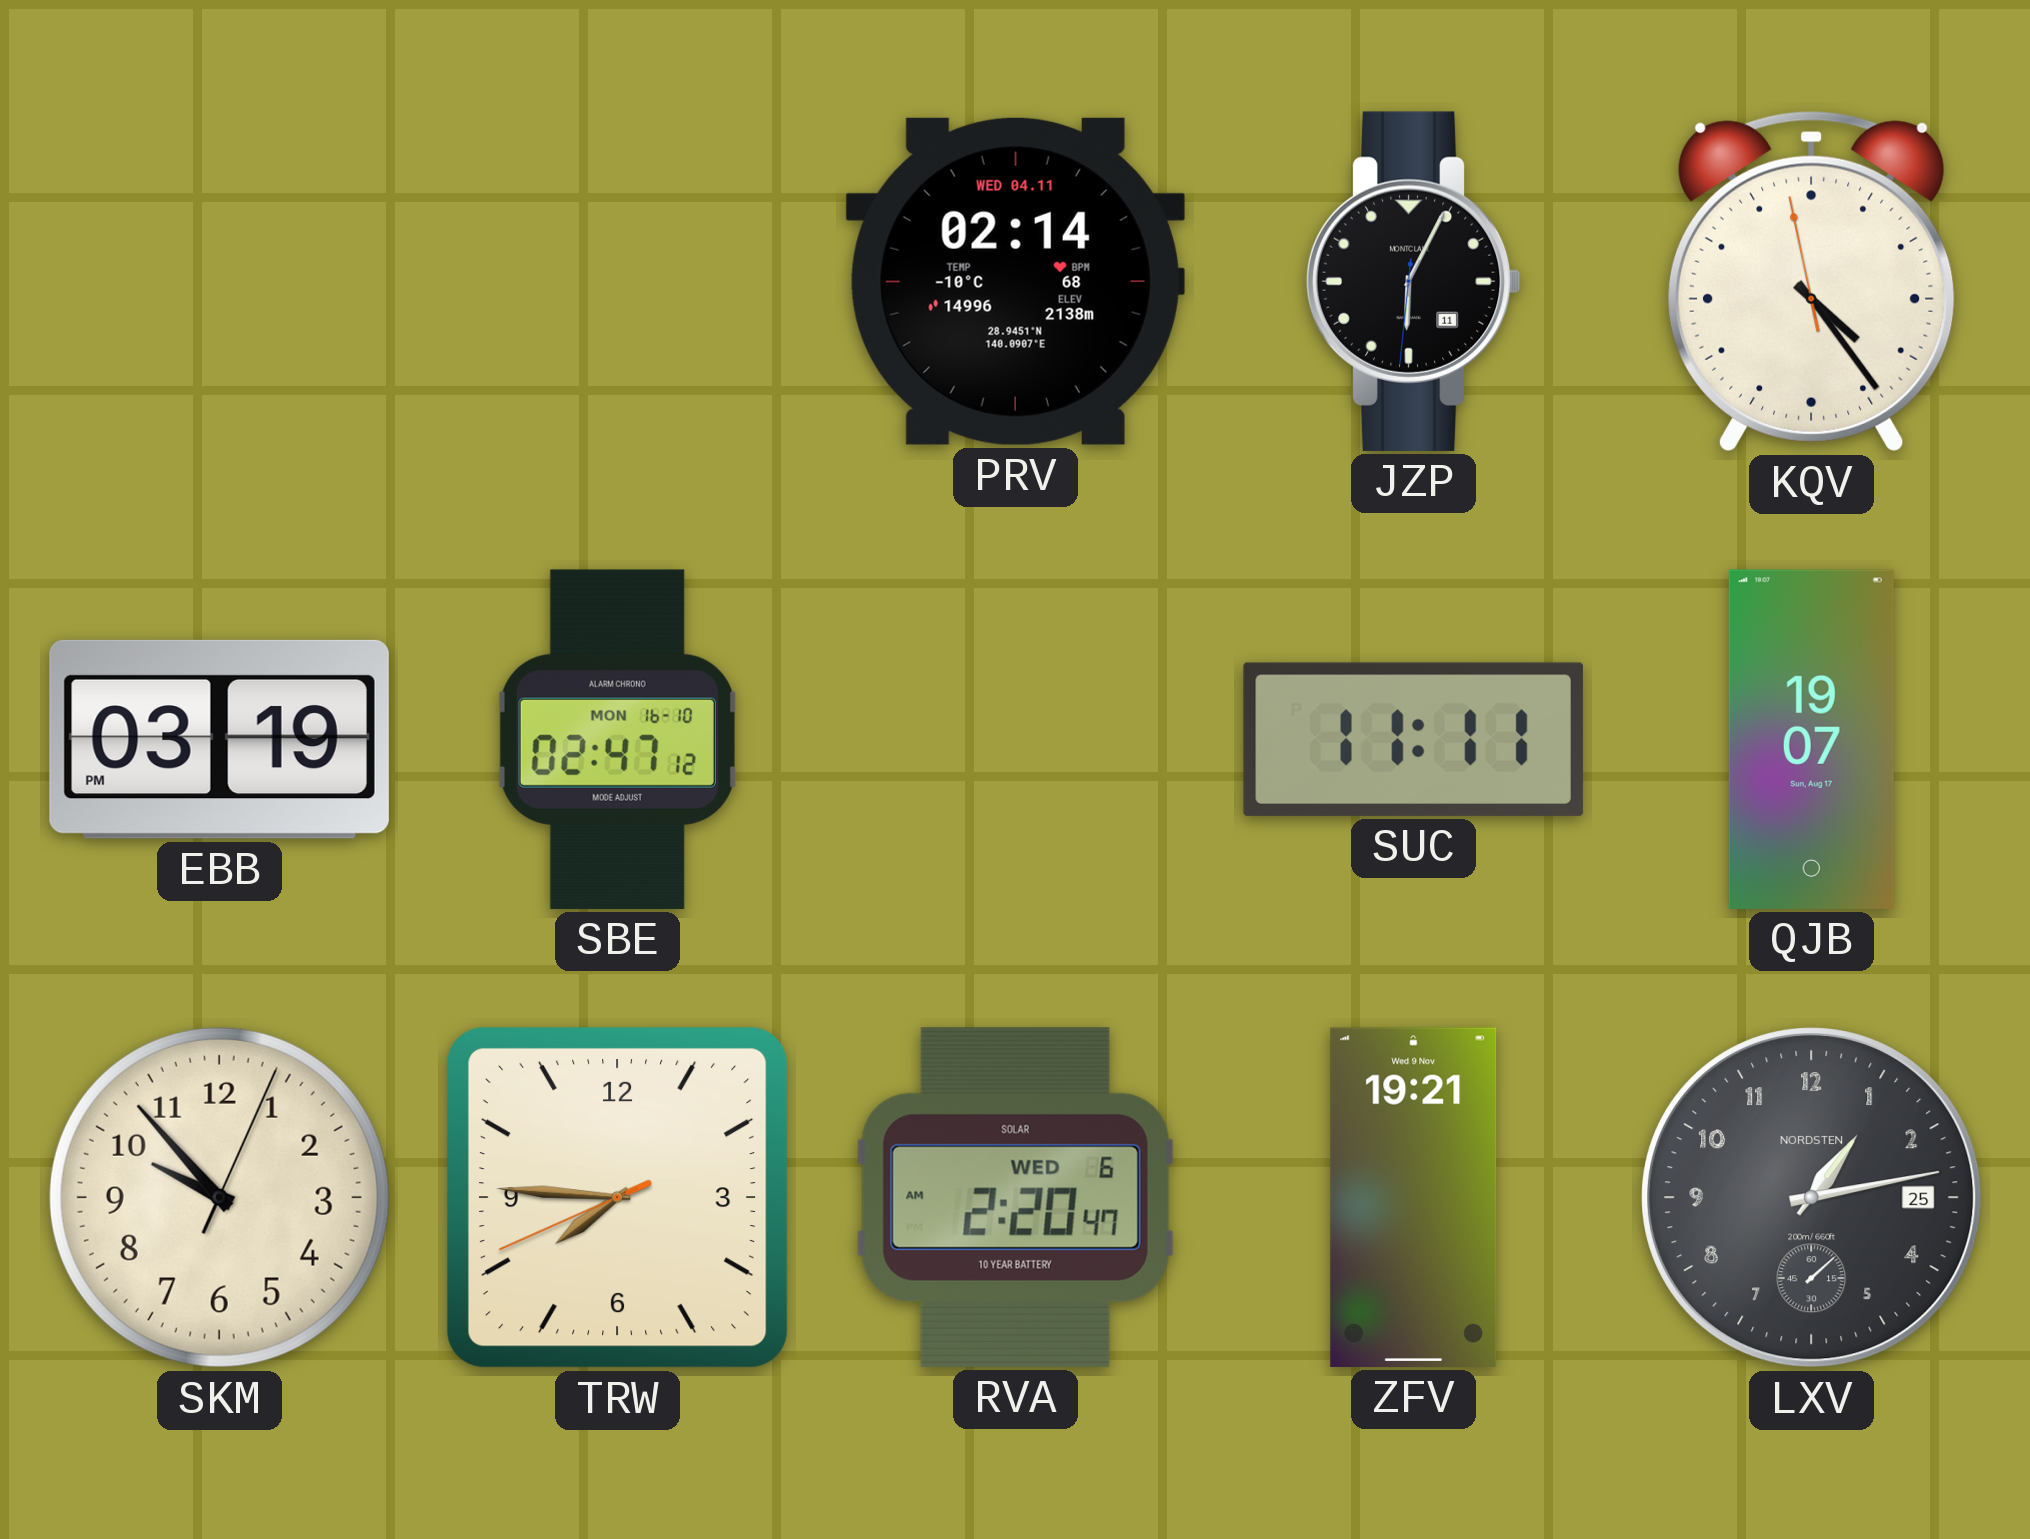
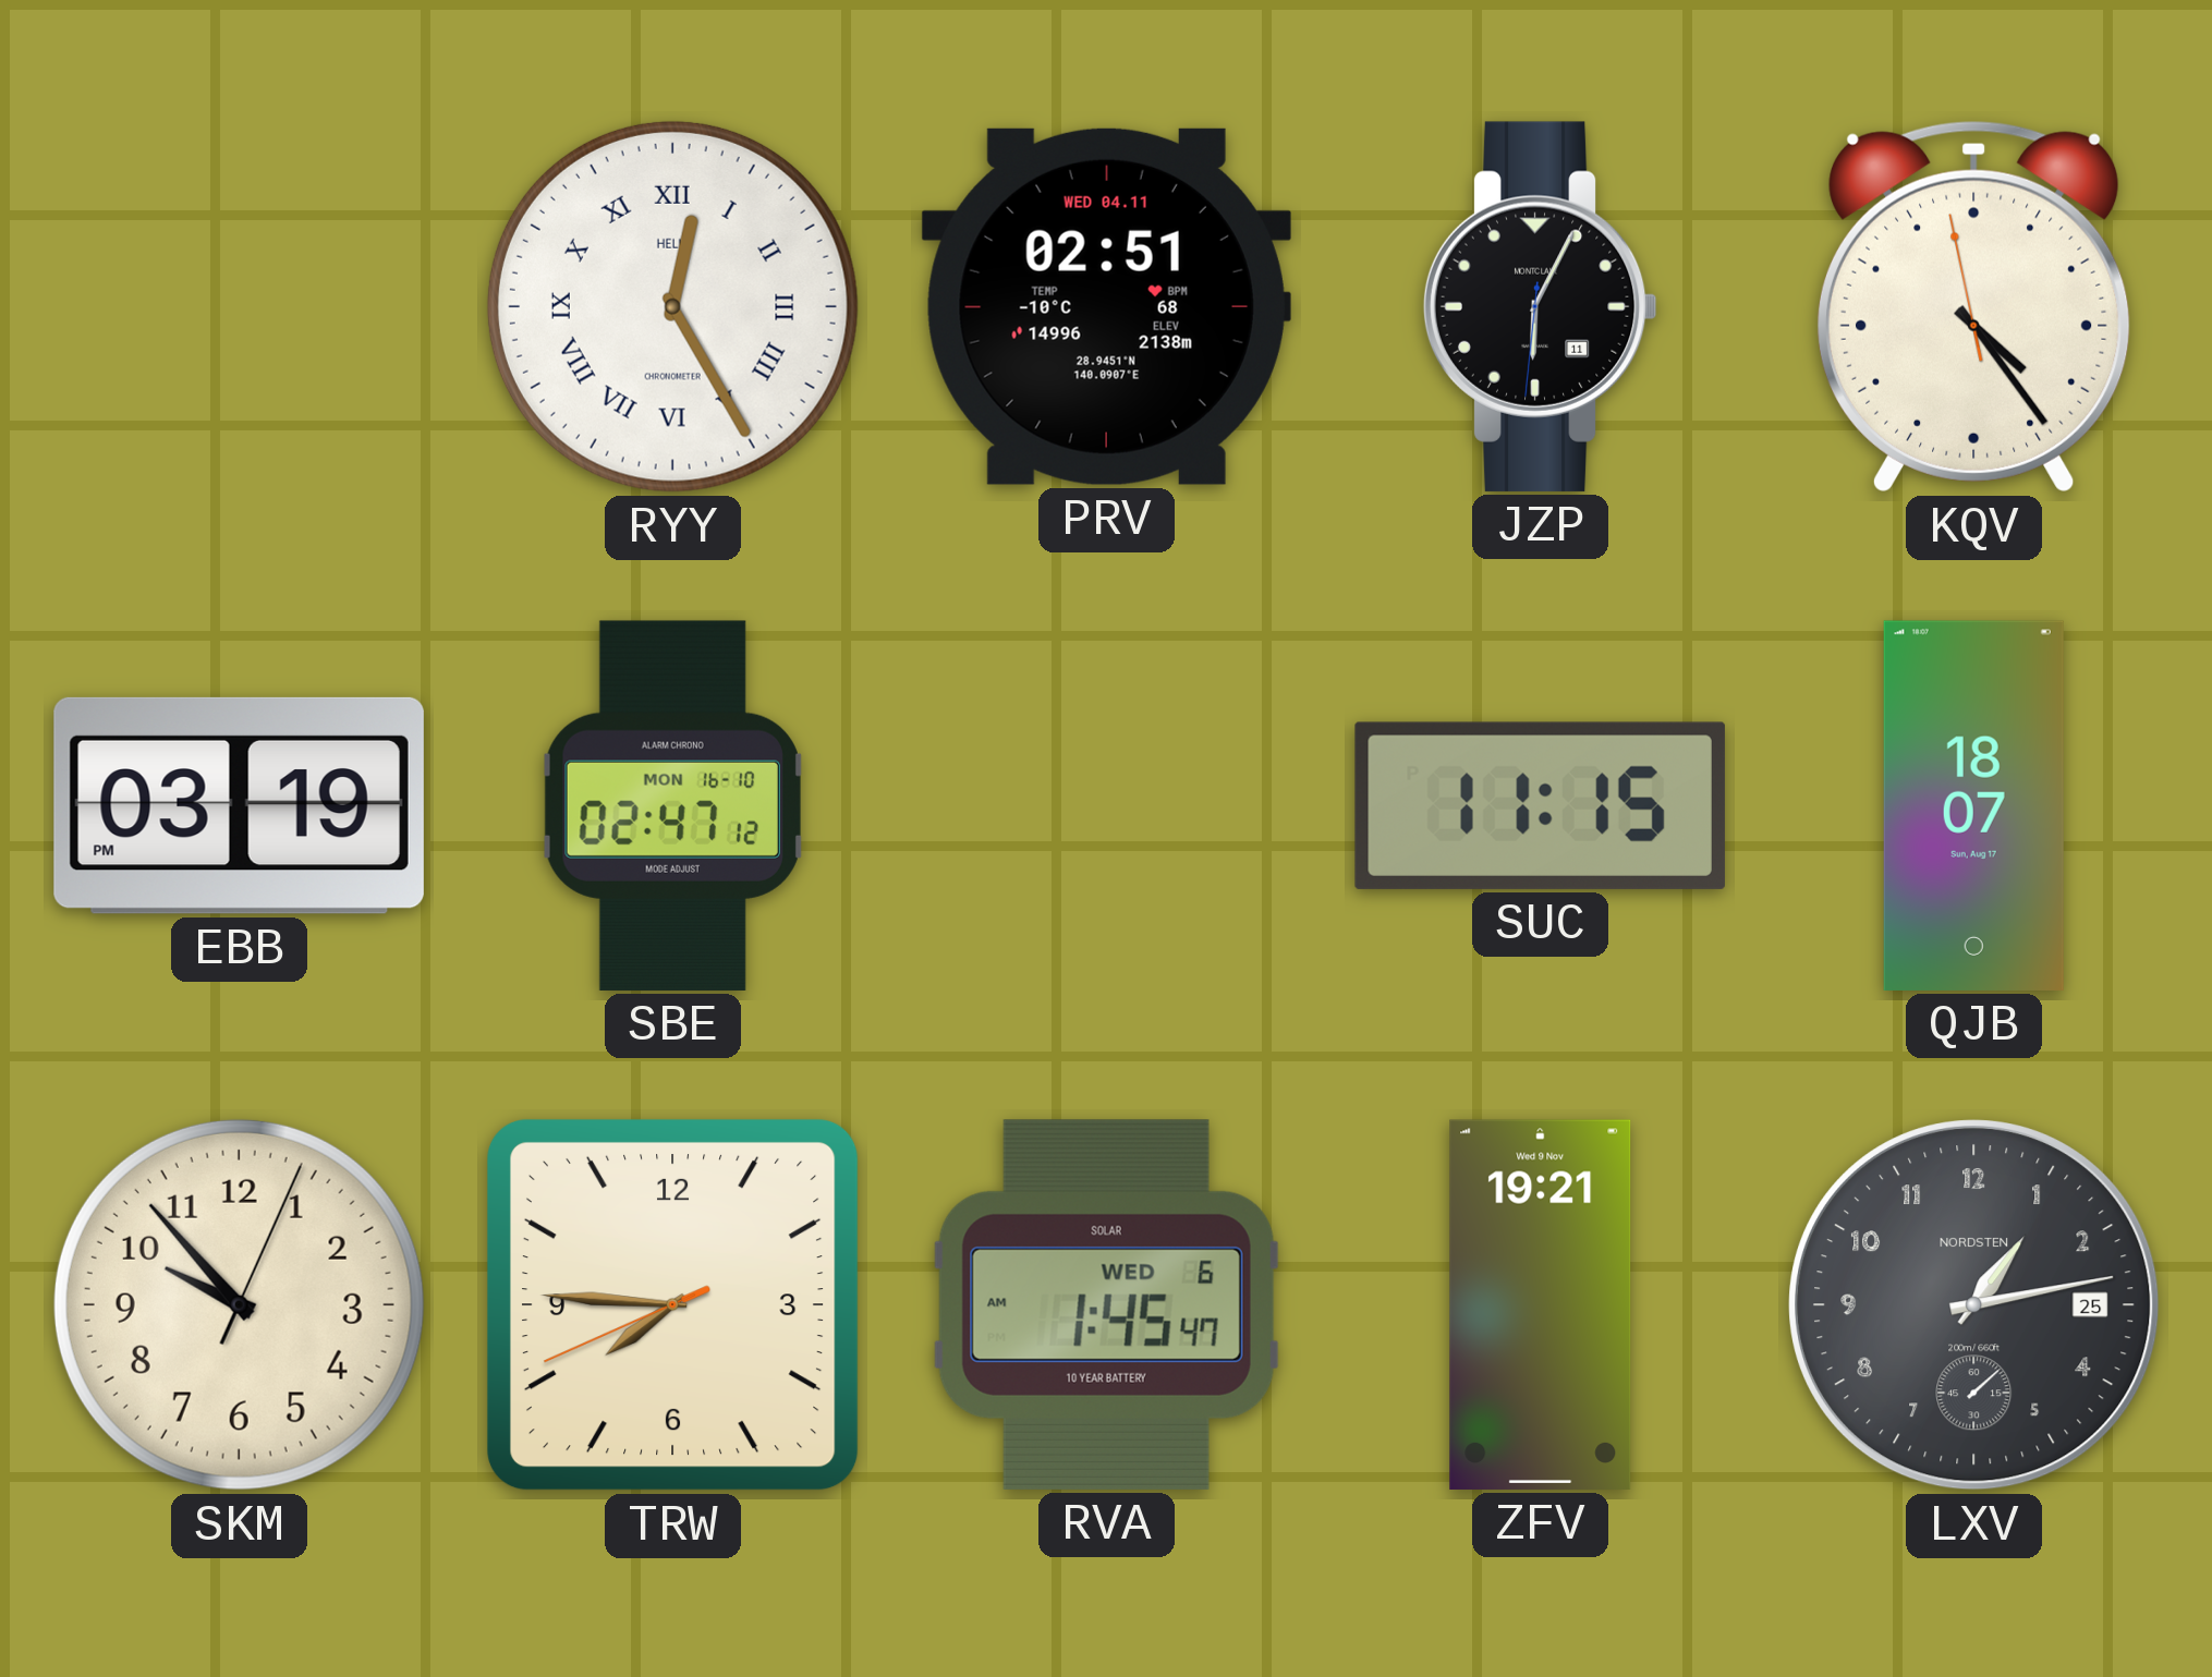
RYY: none -> 12:25
PRV: 02:14 -> 02:51
SUC: 11:11 -> 11:15
QJB: 19:07 -> 18:07
RVA: 2:20 -> 1:45
